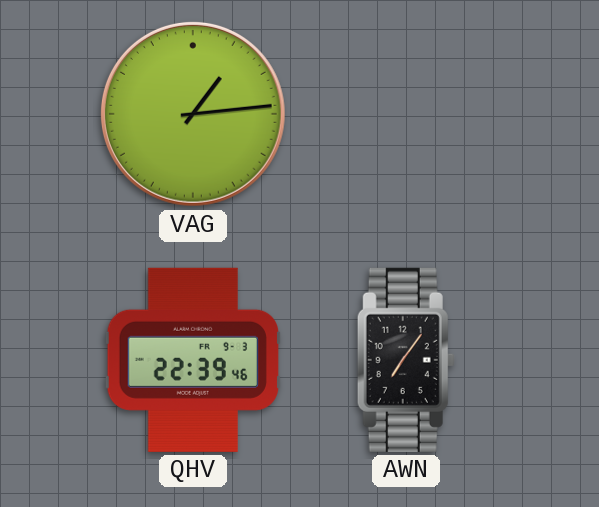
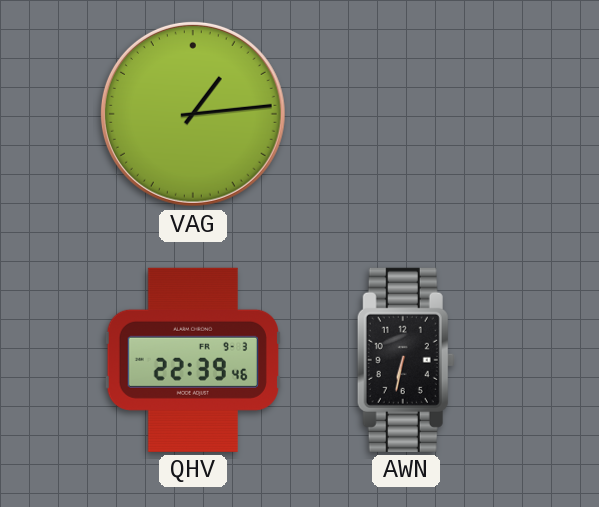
AWN: 7:06 -> 6:32
